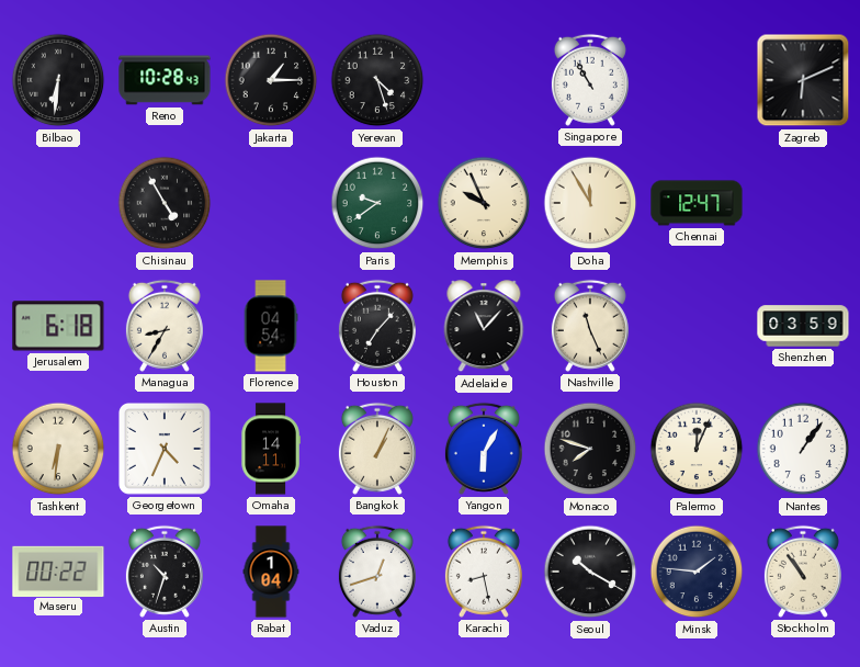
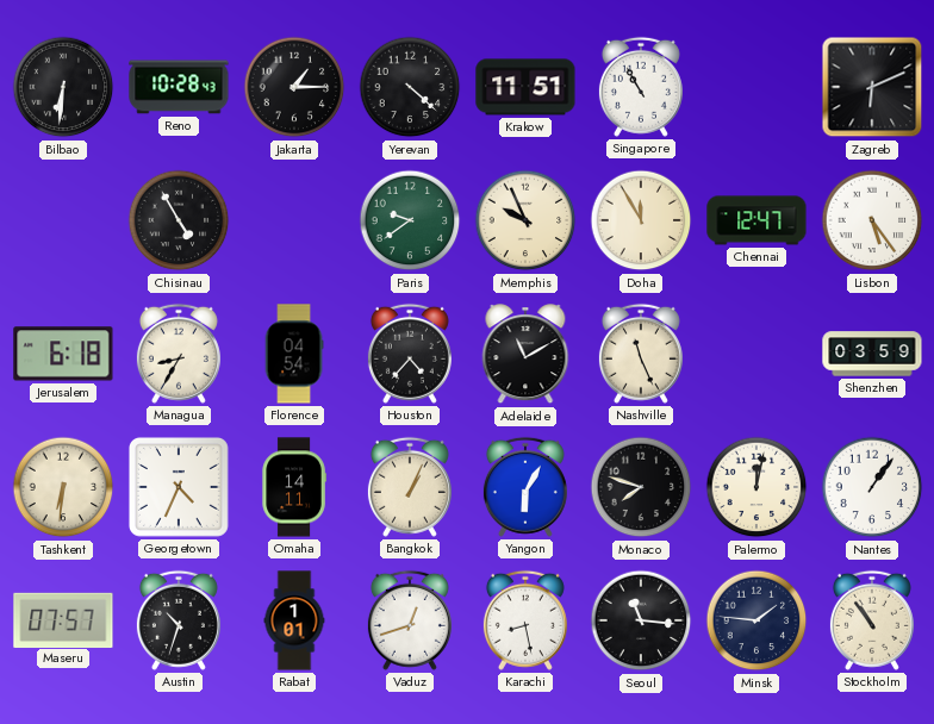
Yerevan: 4:27 -> 4:22
Krakow: none -> 11:51
Lisbon: none -> 5:24
Houston: 7:07 -> 4:37
Adelaide: 11:07 -> 11:10
Palermo: 12:04 -> 12:02
Maseru: 00:22 -> 07:57
Rabat: 1:04 -> 1:01
Seoul: 10:20 -> 11:16
